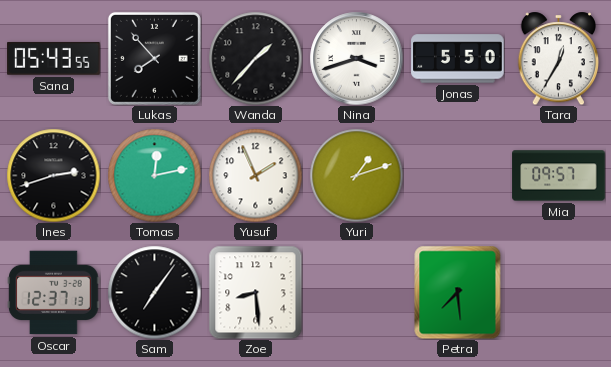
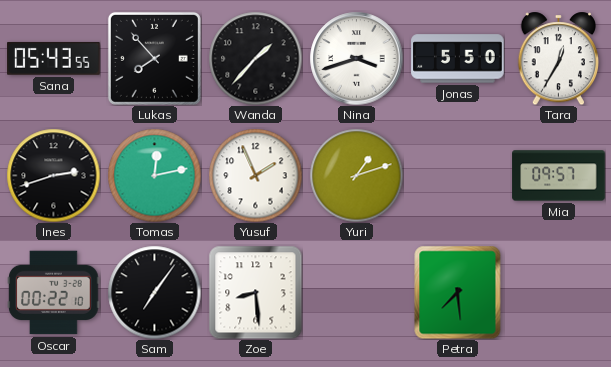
Oscar: 12:37 -> 00:22
